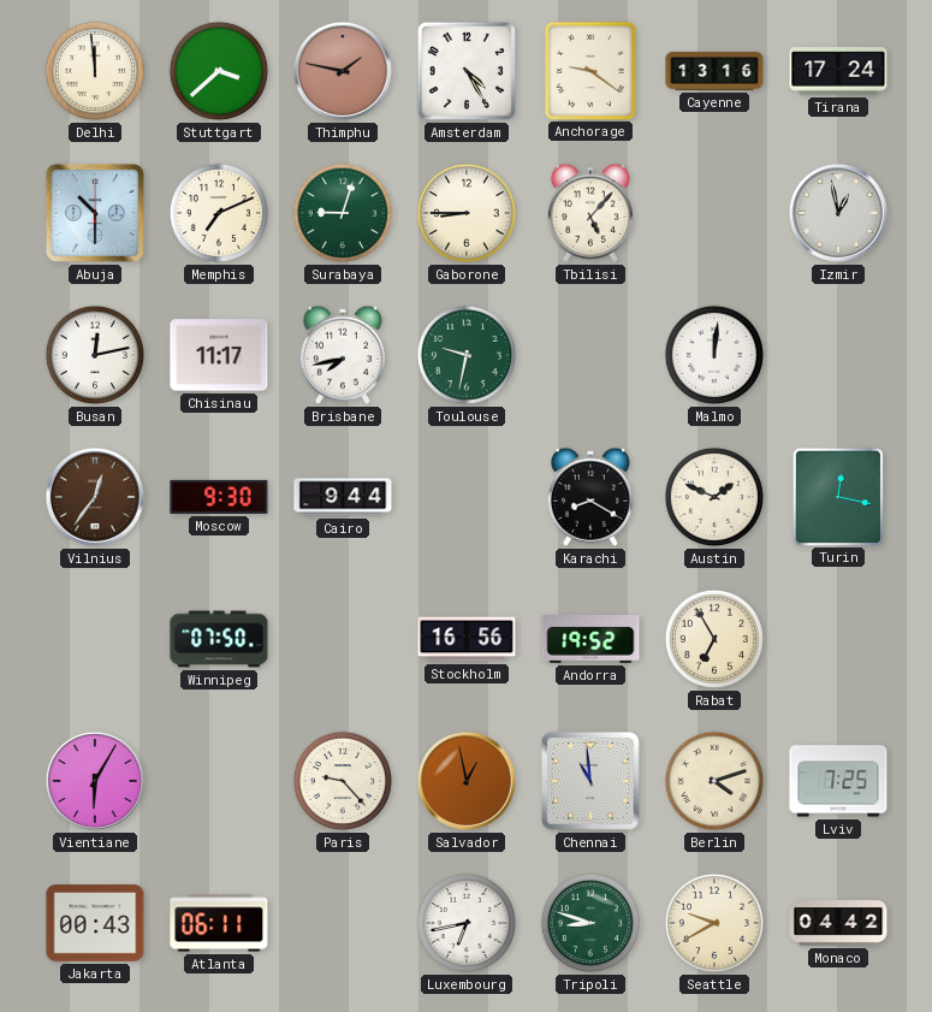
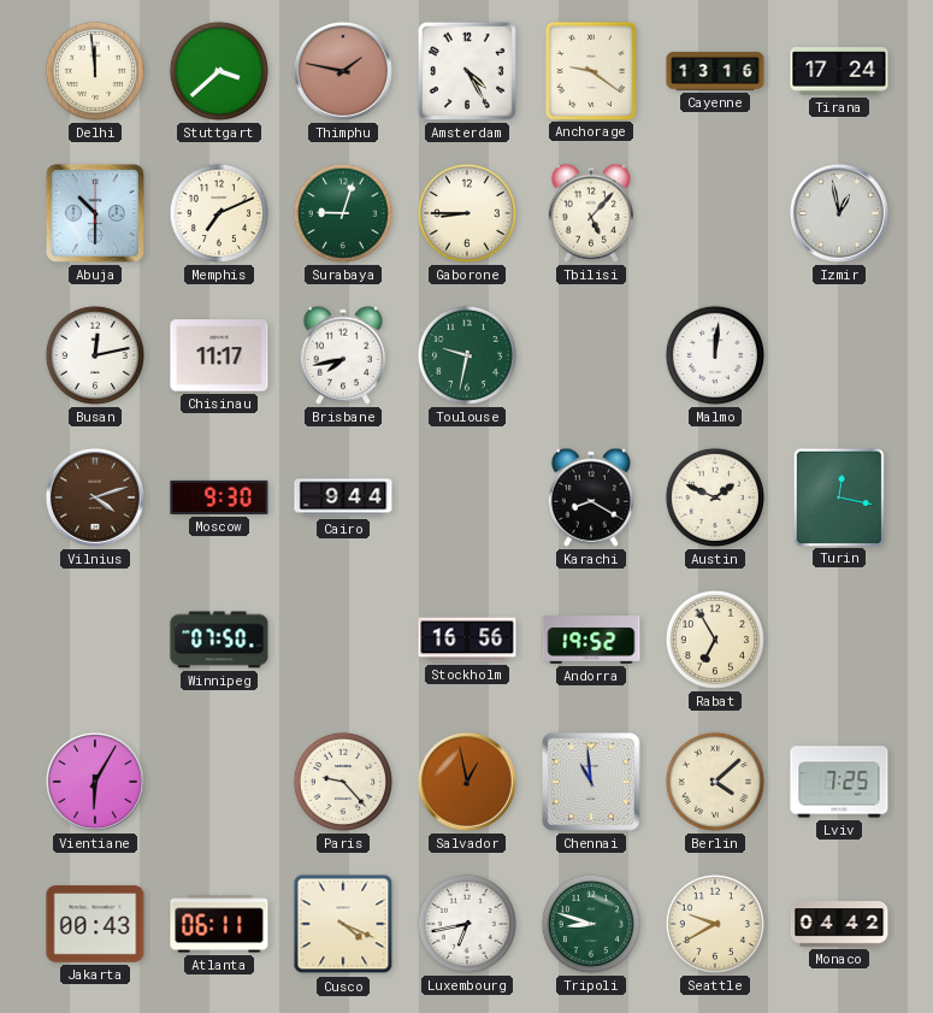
Vilnius: 12:36 -> 4:12
Berlin: 4:12 -> 4:08
Cusco: none -> 4:19
